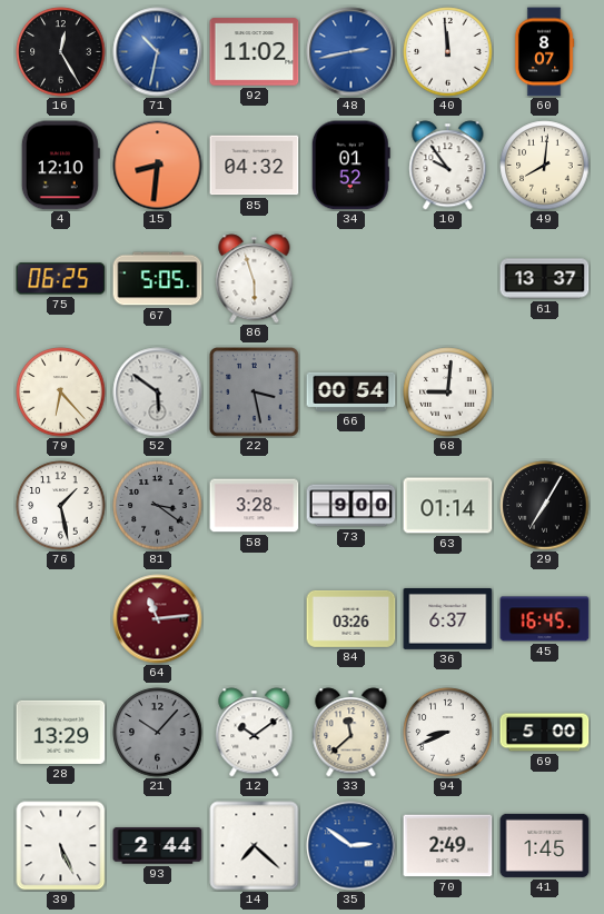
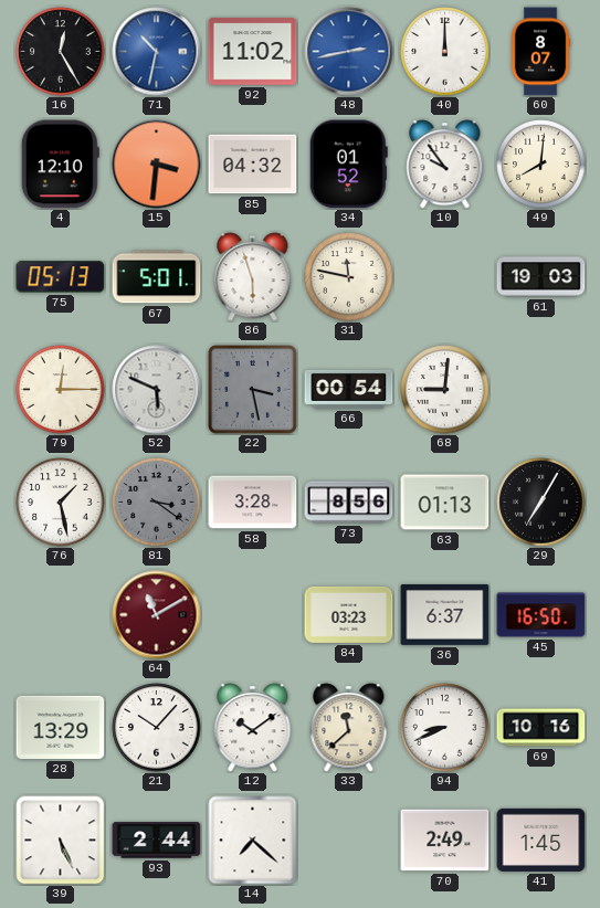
40: 11:59 -> 12:00
15: 8:31 -> 3:31
75: 06:25 -> 05:13
67: 5:05 -> 5:01
31: none -> 11:47
61: 13:37 -> 19:03
79: 6:23 -> 12:15
52: 5:51 -> 5:49
73: 9:00 -> 8:56
63: 01:14 -> 01:13
64: 11:14 -> 11:10
84: 03:26 -> 03:23
45: 16:45 -> 16:50
21 dial: grey -> white
69: 5:00 -> 10:16
35: 2:51 -> none
